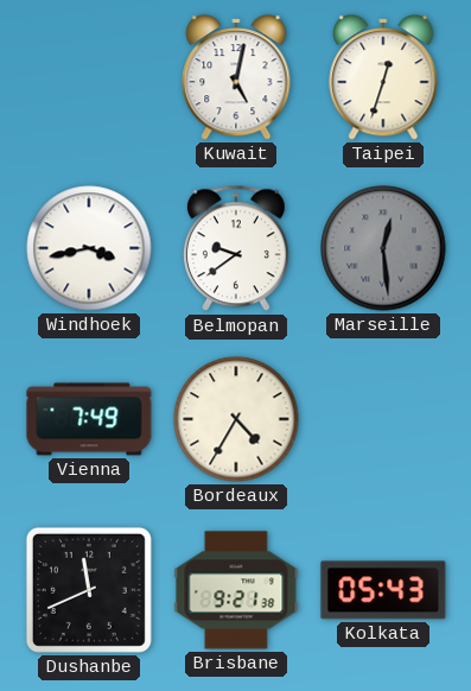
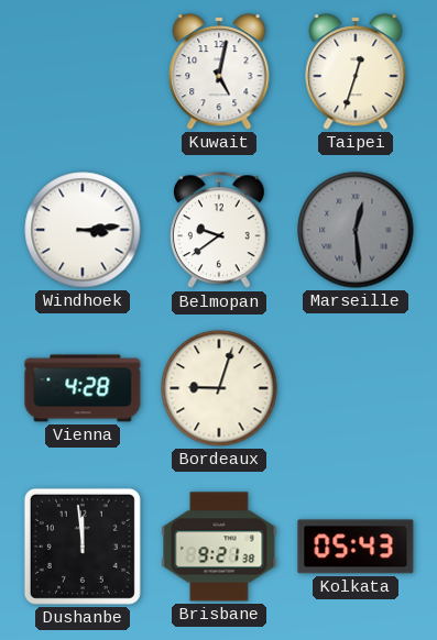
Windhoek: 3:43 -> 3:14
Vienna: 7:49 -> 4:28
Bordeaux: 4:35 -> 9:03
Dushanbe: 11:41 -> 11:59
